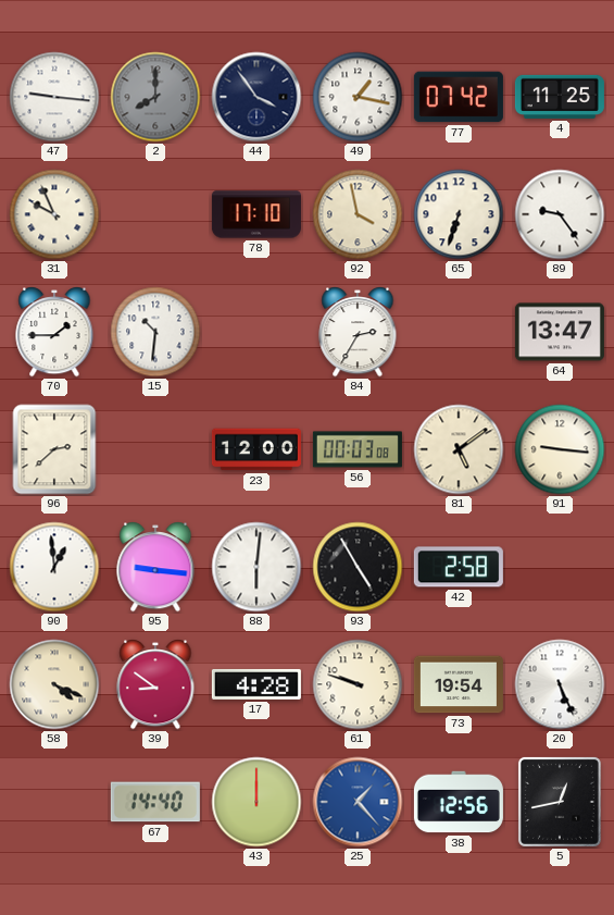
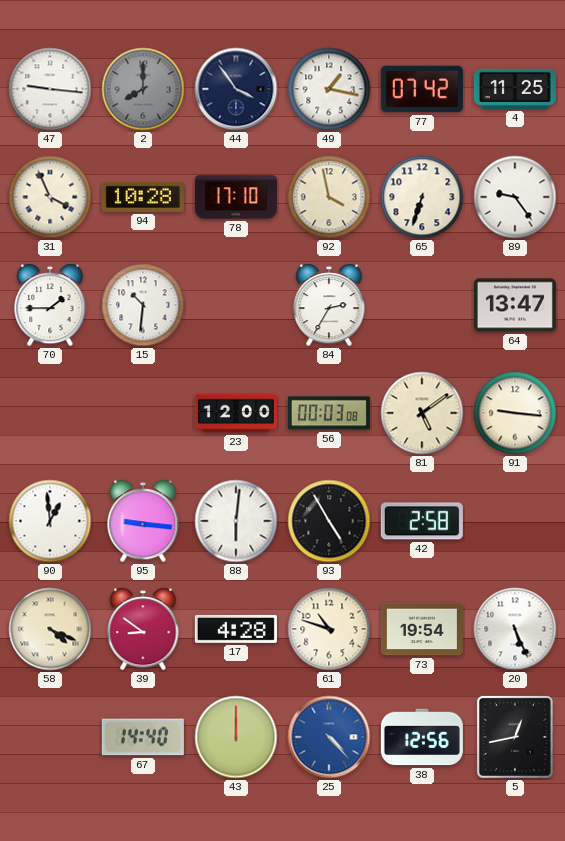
31: 9:56 -> 3:56
94: none -> 10:28
96: 2:38 -> none
61: 9:48 -> 10:48
25: 1:23 -> 4:23
